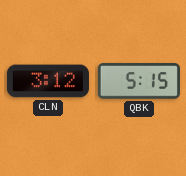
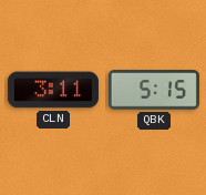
CLN: 3:12 -> 3:11
